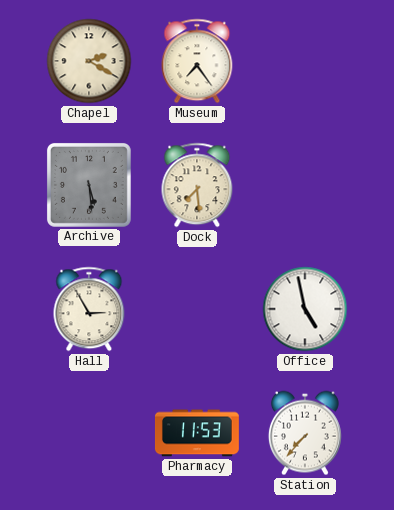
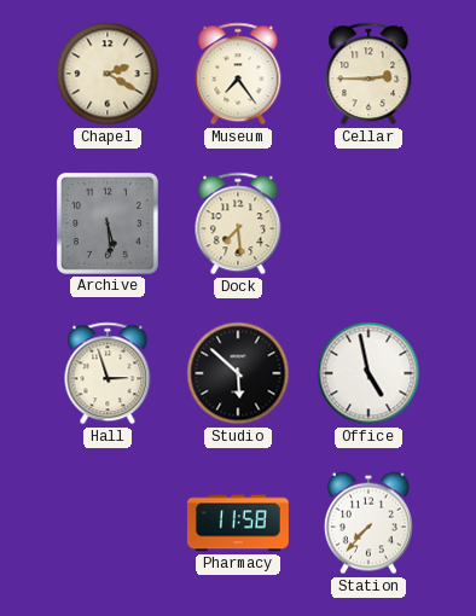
Cellar: none -> 2:45
Hall: 2:55 -> 2:57
Studio: none -> 5:52
Pharmacy: 11:53 -> 11:58
